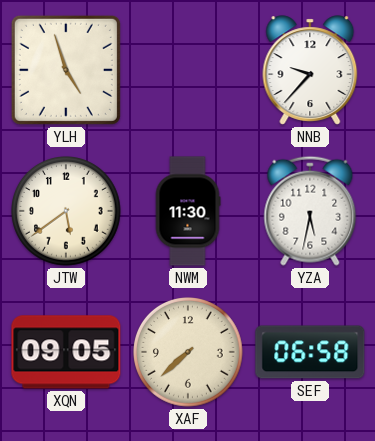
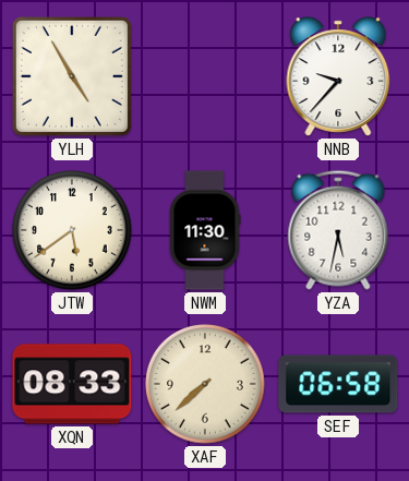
YLH: 4:57 -> 4:55
XQN: 09:05 -> 08:33
